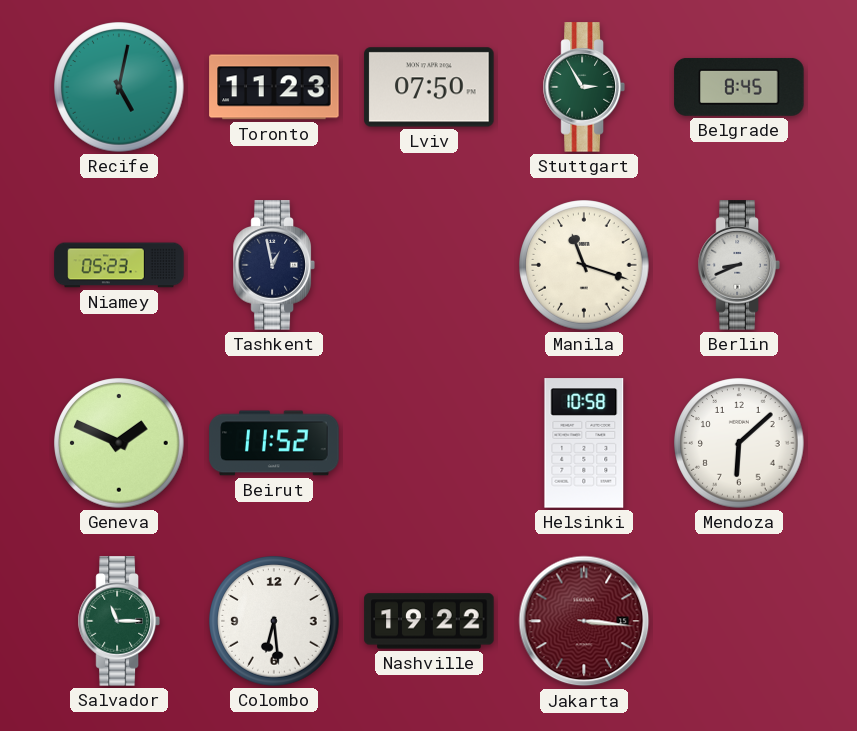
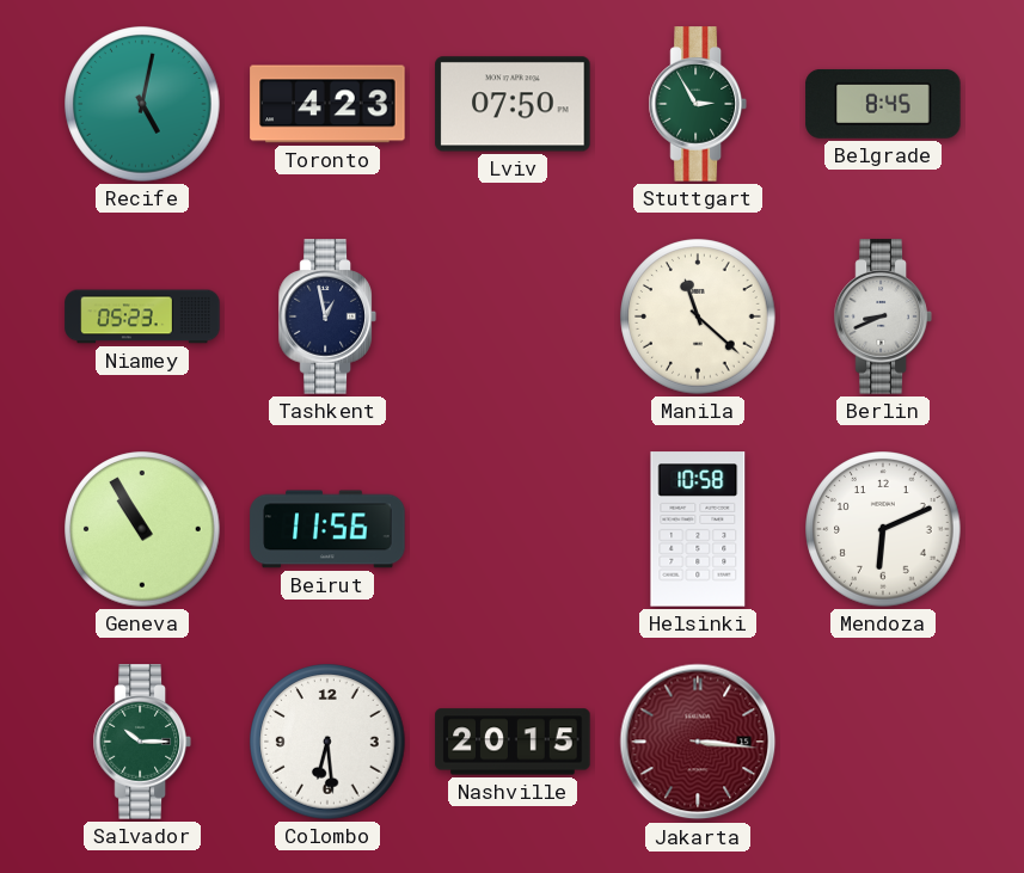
Toronto: 11:23 -> 4:23
Manila: 11:18 -> 11:22
Geneva: 1:49 -> 10:55
Beirut: 11:52 -> 11:56
Mendoza: 6:08 -> 6:11
Salvador: 11:15 -> 10:15
Nashville: 19:22 -> 20:15
